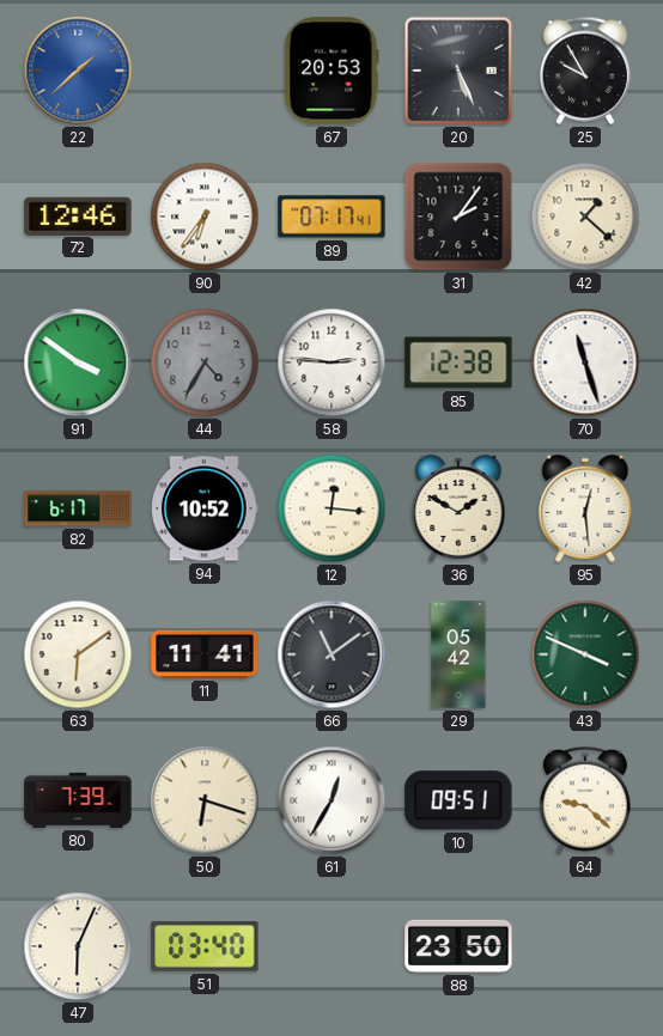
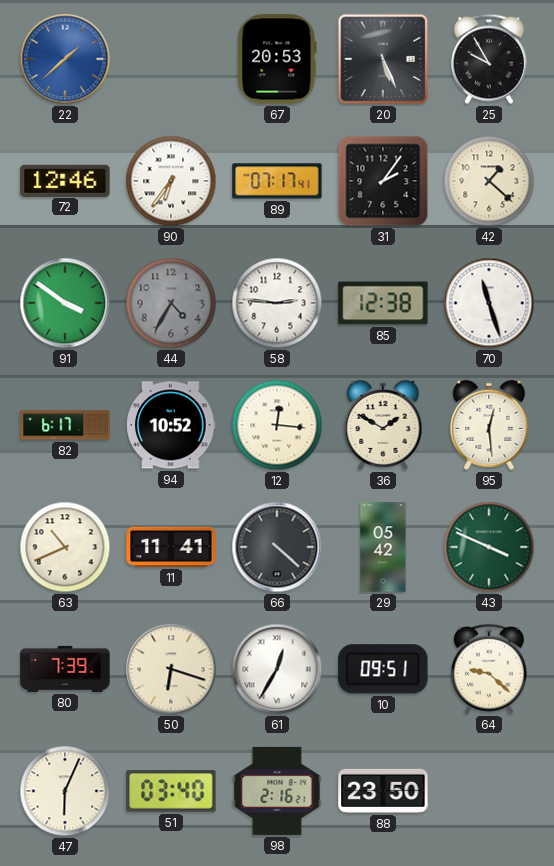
63: 6:09 -> 10:41
66: 11:09 -> 4:22
98: none -> 2:16
